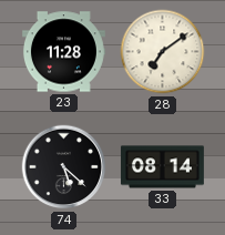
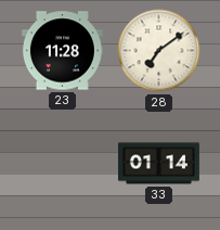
74: 5:22 -> none
33: 08:14 -> 01:14
